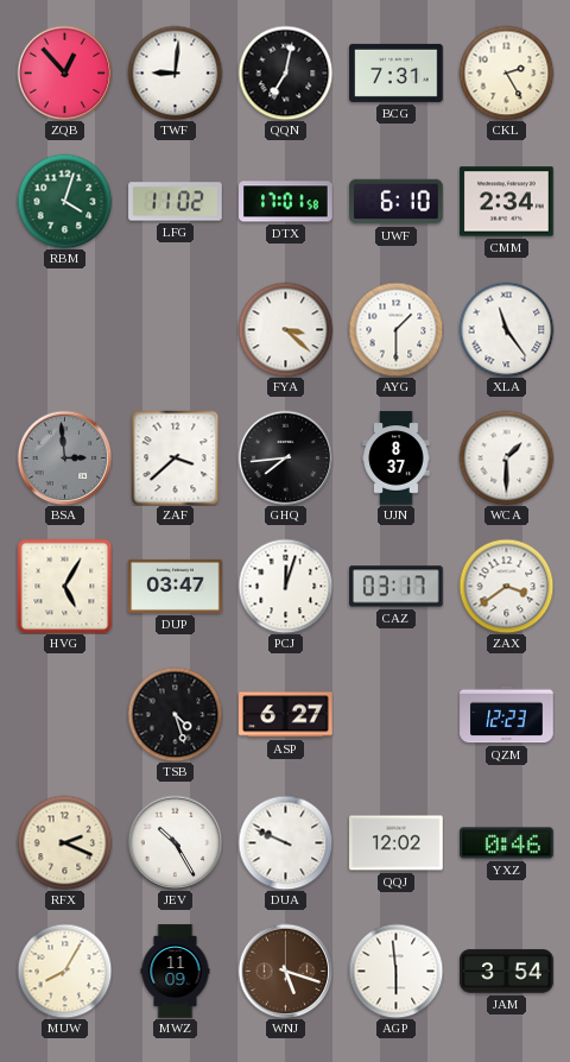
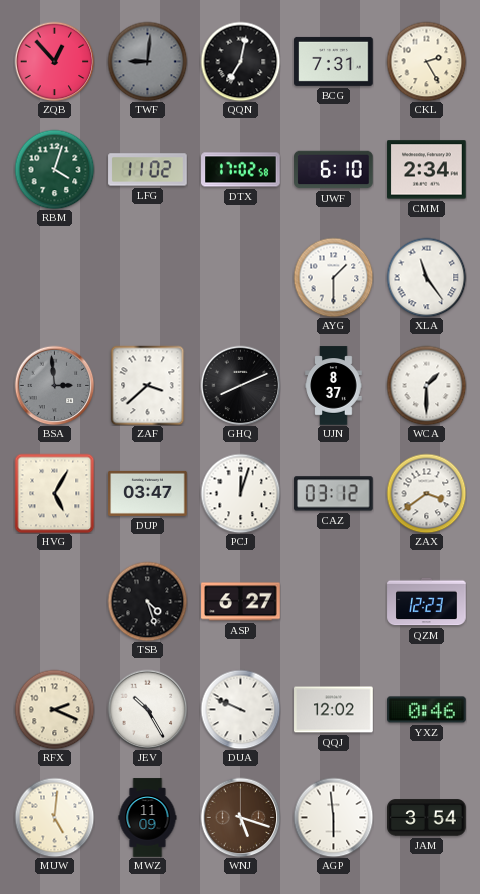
TWF dial: white -> grey
DTX: 17:01 -> 17:02
FYA: 3:22 -> none
GHQ: 7:44 -> 8:11
CAZ: 03:17 -> 03:12
MUW: 8:05 -> 5:01
